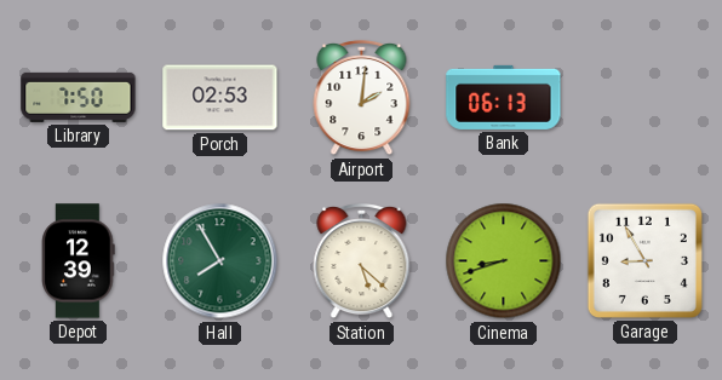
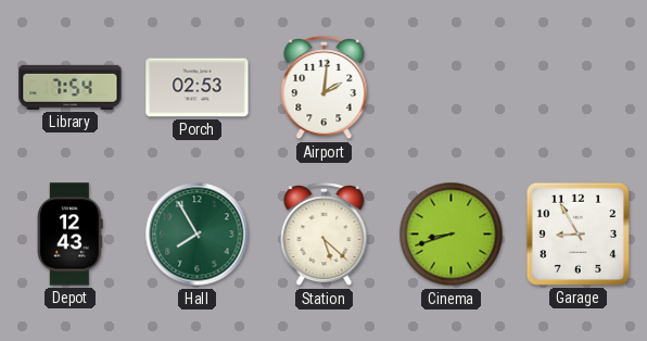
Library: 7:50 -> 7:54
Bank: 06:13 -> none
Depot: 12:39 -> 12:43
